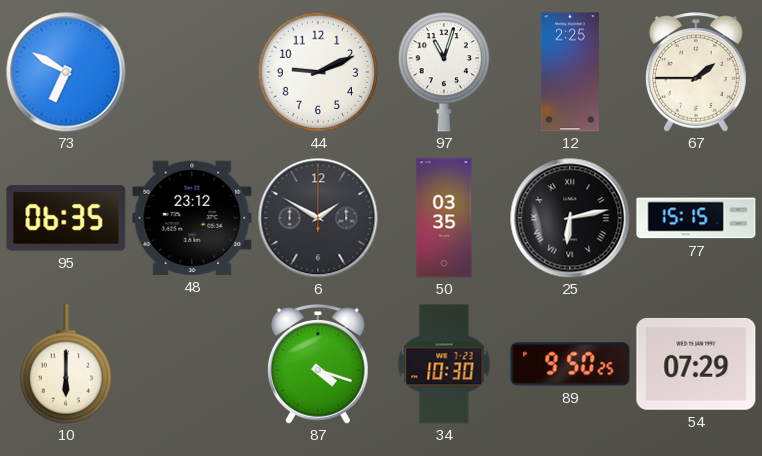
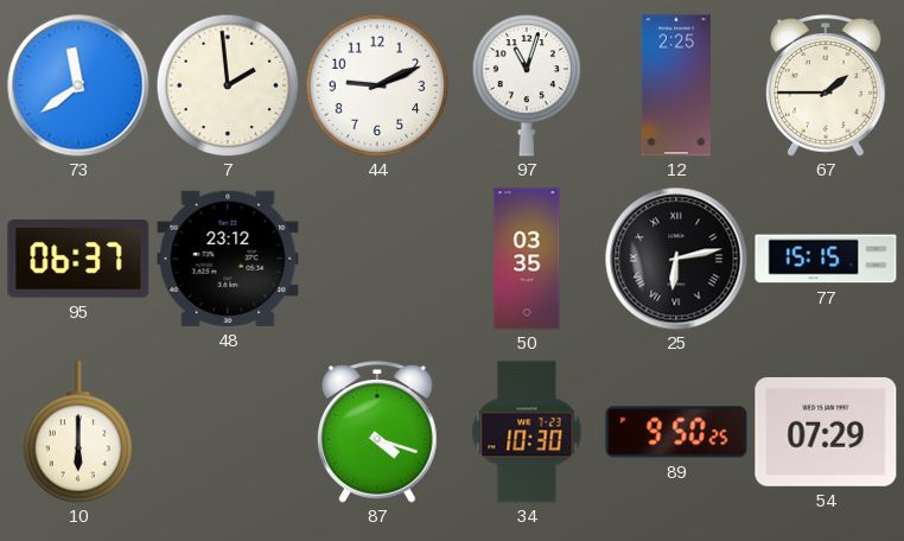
73: 6:50 -> 11:39
7: none -> 1:59
95: 06:35 -> 06:37
6: 1:50 -> none
